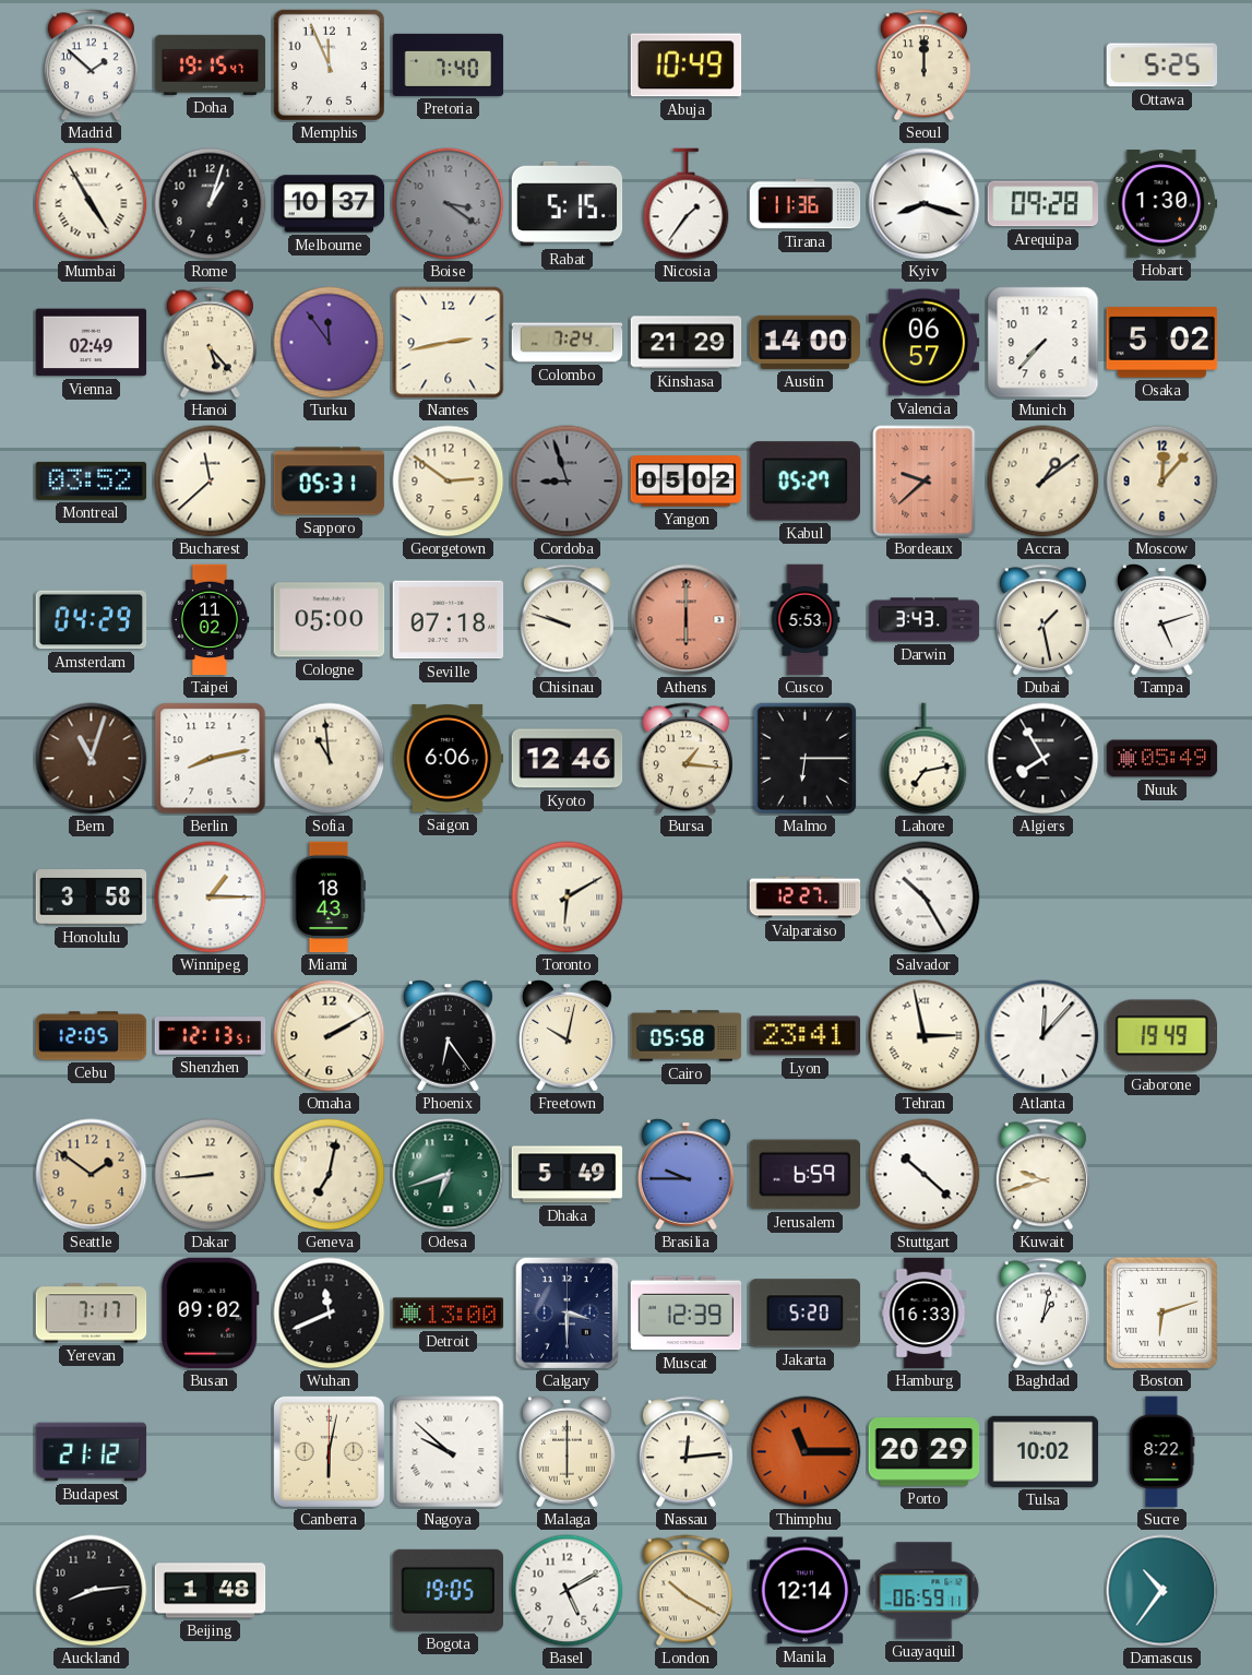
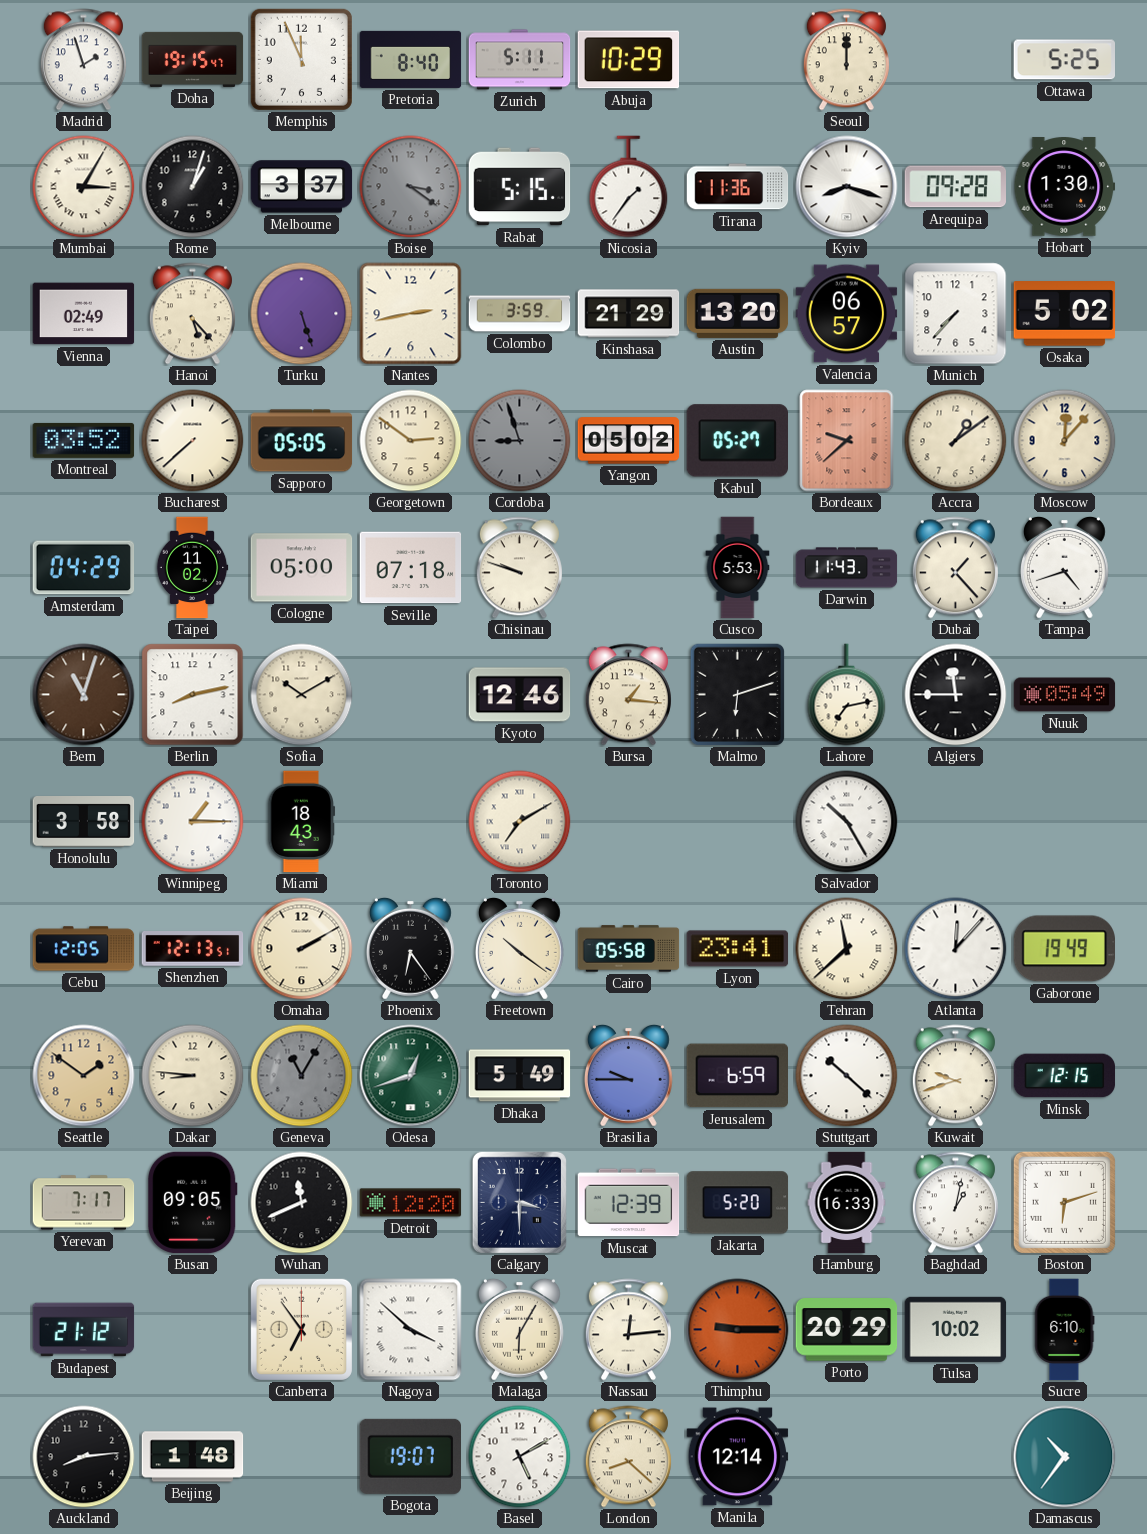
Madrid: 1:52 -> 1:57
Pretoria: 7:40 -> 8:40
Zurich: none -> 5:11
Abuja: 10:49 -> 10:29
Mumbai: 4:55 -> 3:05
Melbourne: 10:37 -> 3:37
Turku: 11:54 -> 5:27
Colombo: 7:24 -> 3:59
Austin: 14:00 -> 13:20
Bucharest: 11:38 -> 7:38
Sapporo: 05:31 -> 05:05
Athens: 6:00 -> none
Darwin: 3:43 -> 11:43
Dubai: 1:28 -> 1:23
Tampa: 5:12 -> 4:42
Sofia: 10:59 -> 10:10
Saigon: 6:06 -> none
Malmo: 6:15 -> 6:12
Algiers: 7:55 -> 11:45
Toronto: 6:10 -> 7:10
Valparaiso: 12:27 -> none
Freetown: 10:02 -> 10:21
Tehran: 2:58 -> 11:38
Dakar: 8:44 -> 8:46
Geneva: 7:02 -> 11:05
Geneva dial: cream -> grey
Odesa: 6:42 -> 12:42
Minsk: none -> 12:15
Busan: 09:02 -> 09:05
Detroit: 13:00 -> 12:20
Canberra: 6:02 -> 6:54
Nagoya: 9:52 -> 3:52
Malaga: 6:00 -> 6:05
Thimphu: 11:15 -> 9:15
Sucre: 8:22 -> 6:10
Bogota: 19:05 -> 19:07
London: 10:20 -> 8:22
Guayaquil: 06:59 -> none
